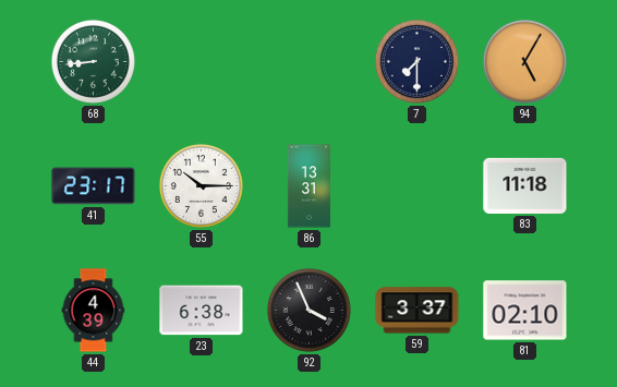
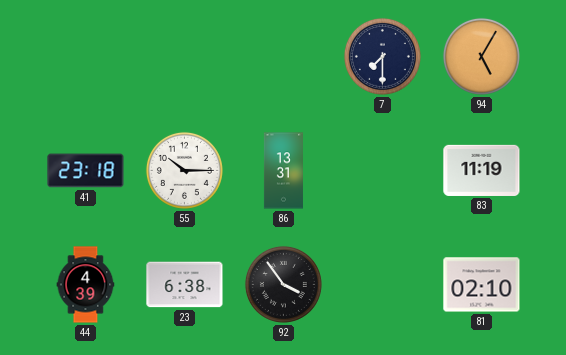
68: 8:44 -> none
41: 23:17 -> 23:18
83: 11:18 -> 11:19
92: 3:56 -> 3:54
59: 3:37 -> none
